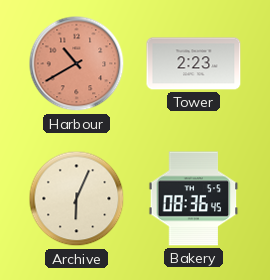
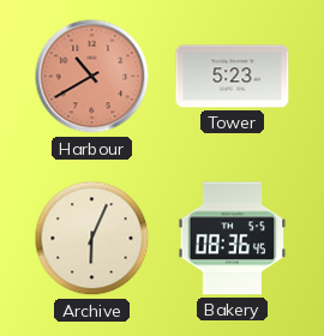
Tower: 2:23 -> 5:23
